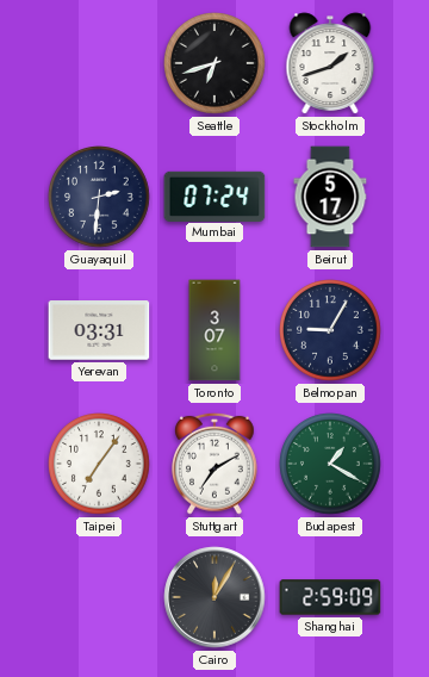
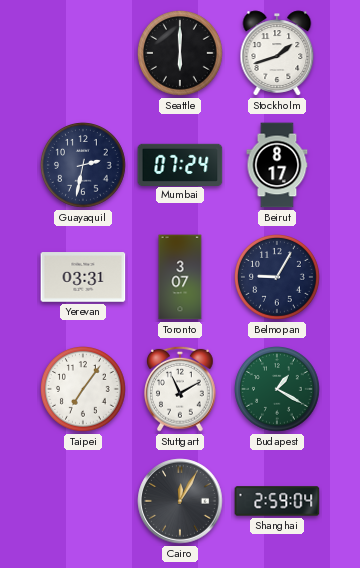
Seattle: 6:42 -> 6:00
Guayaquil: 2:31 -> 2:32
Beirut: 5:17 -> 8:17
Stuttgart: 7:10 -> 11:10
Shanghai: 2:59:09 -> 2:59:04
